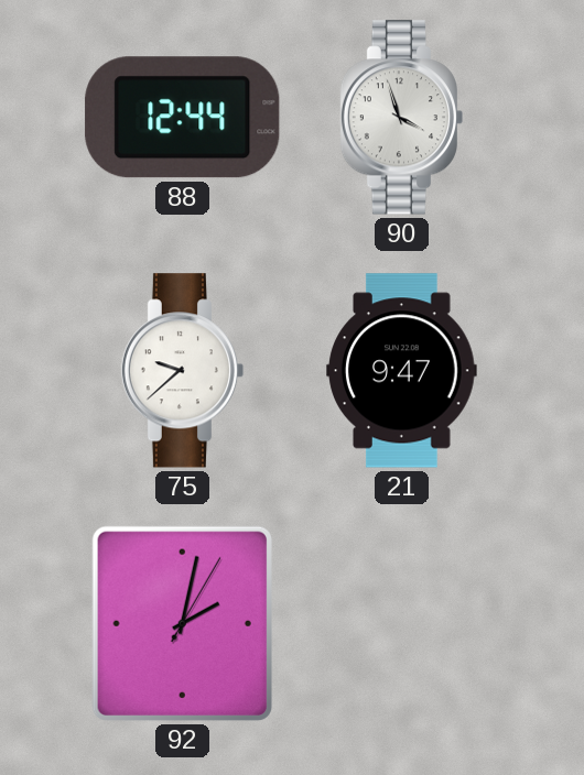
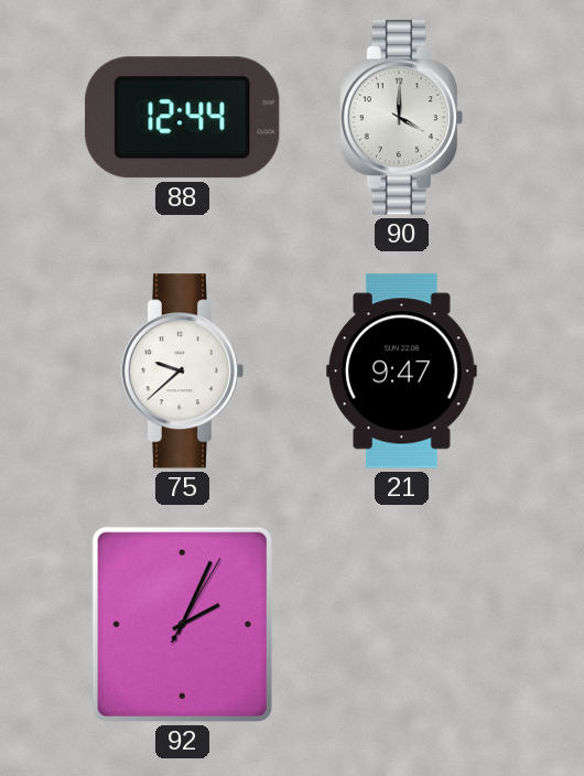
90: 3:57 -> 4:00
92: 2:02 -> 2:04
